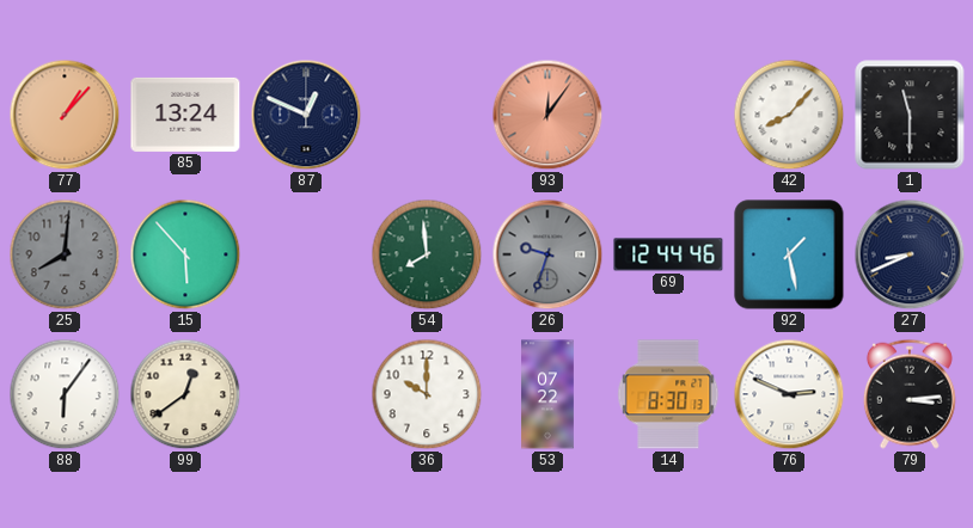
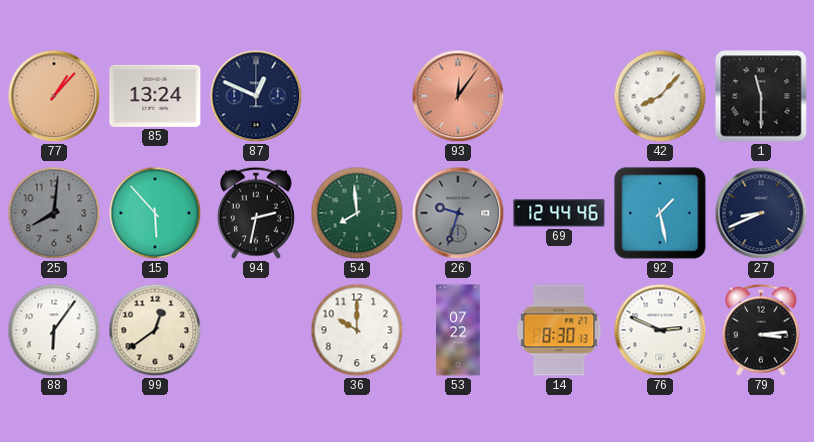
94: none -> 2:32
